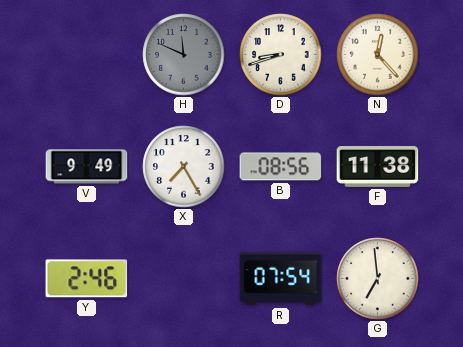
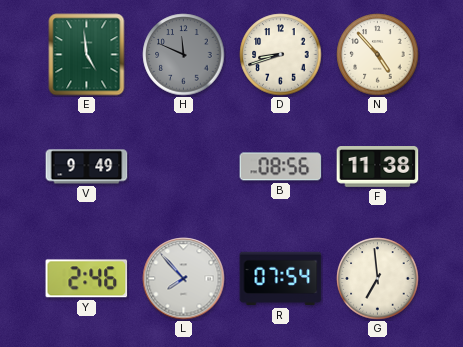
E: none -> 4:59
N: 12:23 -> 4:53
X: 7:25 -> none
L: none -> 7:53
